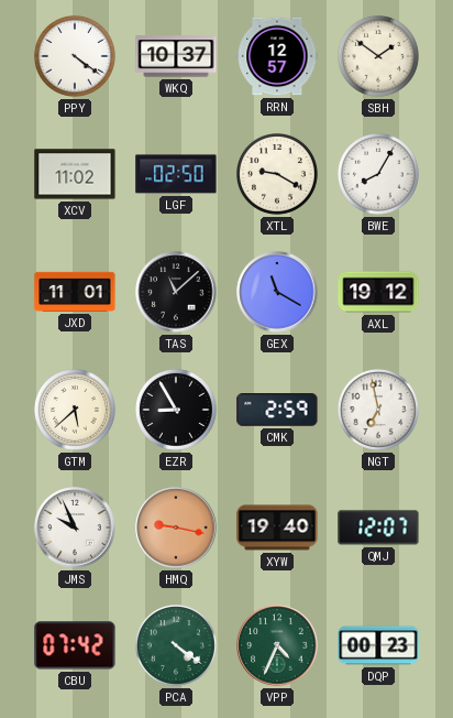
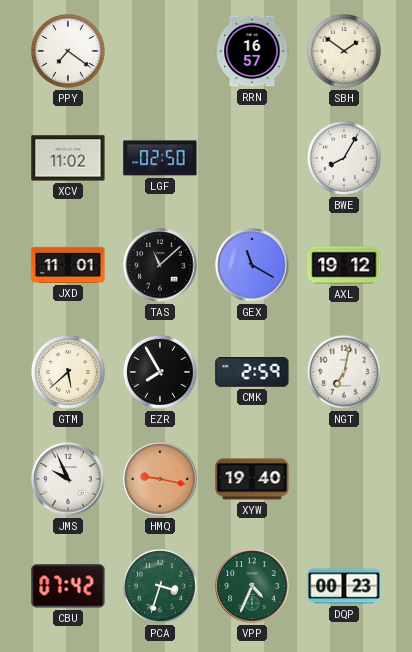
PPY: 4:21 -> 7:21
WKQ: 10:37 -> none
RRN: 12:57 -> 16:57
XTL: 9:20 -> none
EZR: 8:55 -> 7:55
NGT: 6:58 -> 7:02
QMJ: 12:07 -> none
PCA: 4:21 -> 3:33
